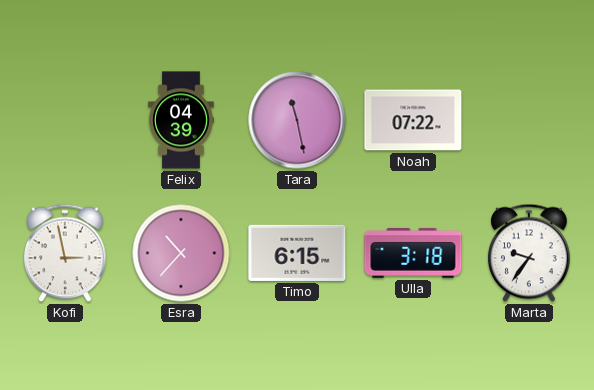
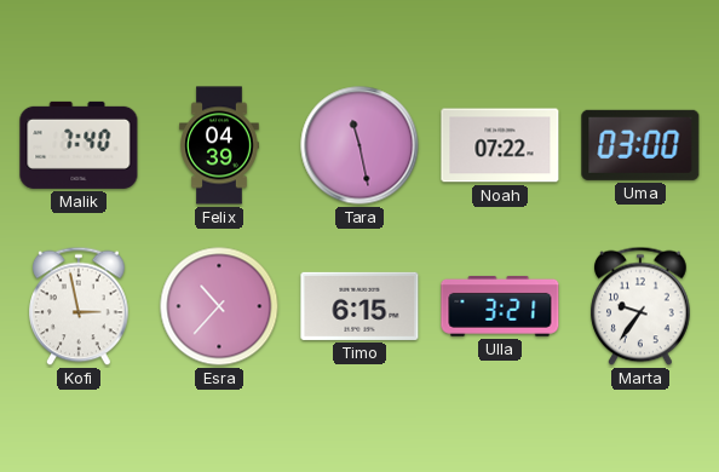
Malik: none -> 7:40
Uma: none -> 03:00
Ulla: 3:18 -> 3:21
